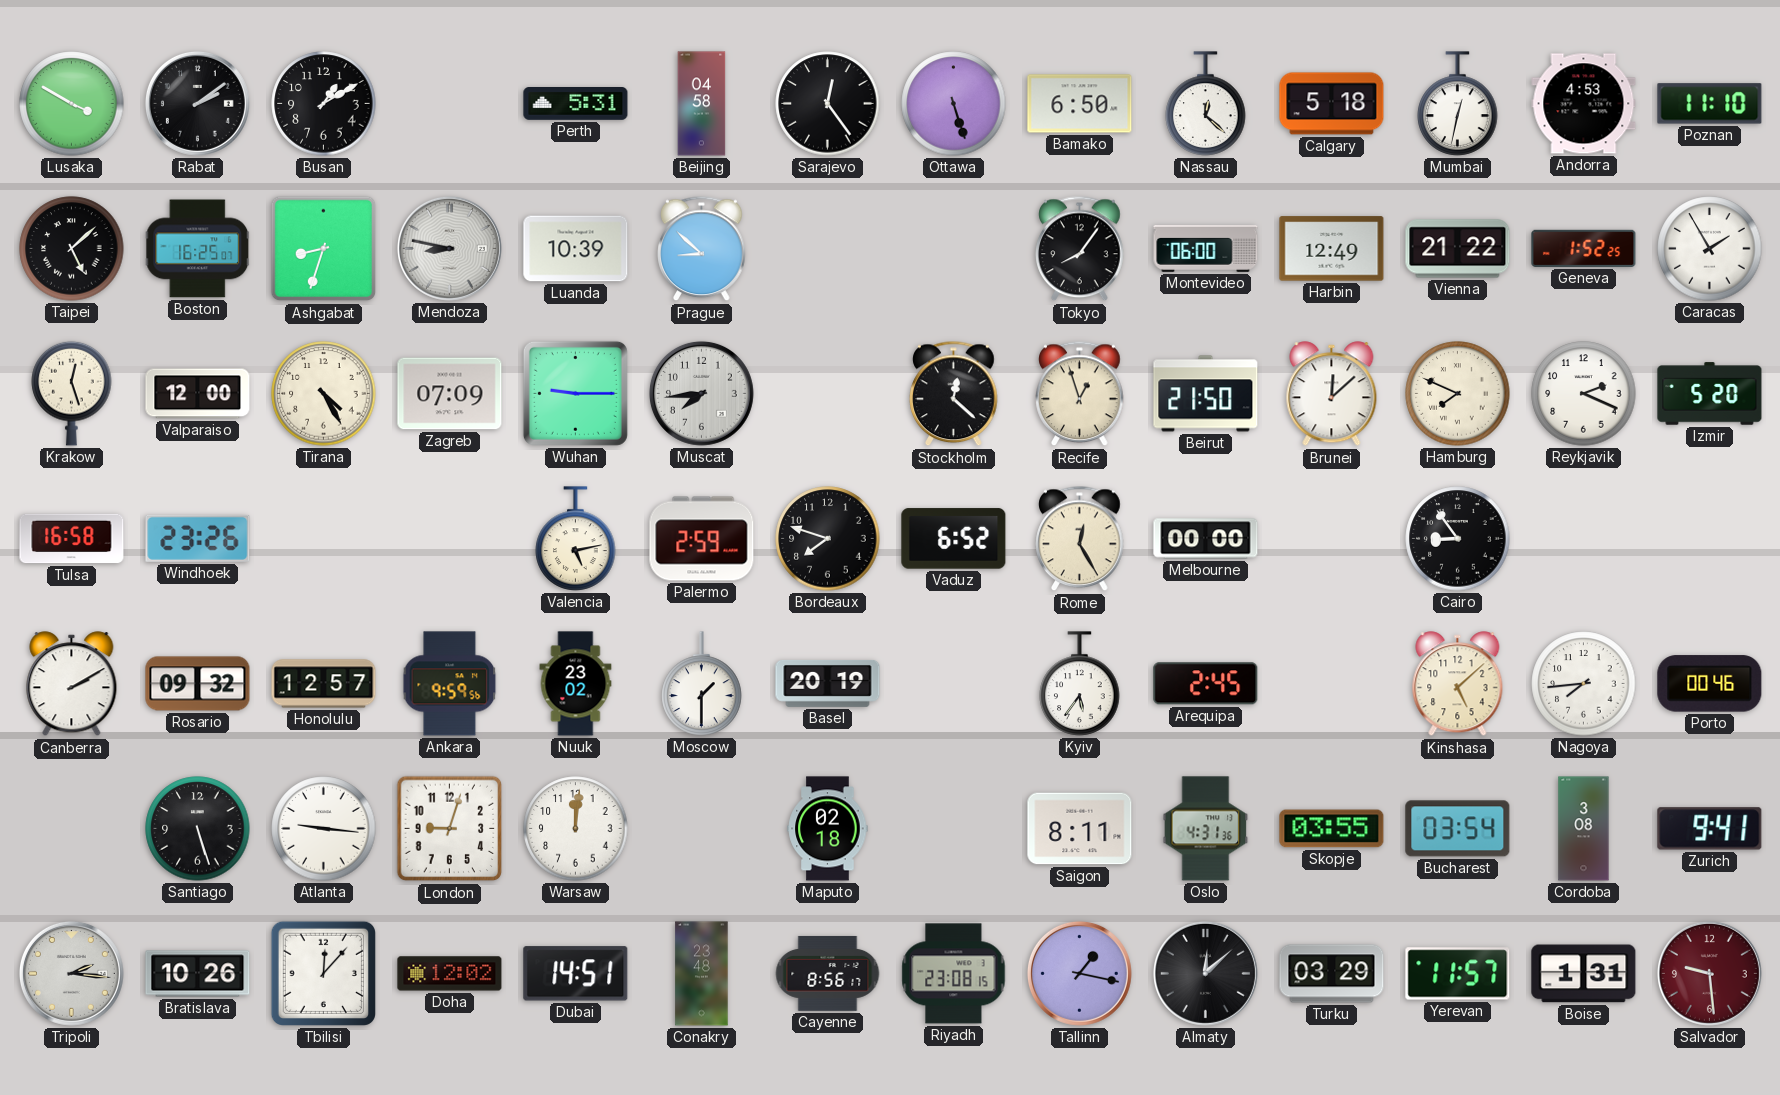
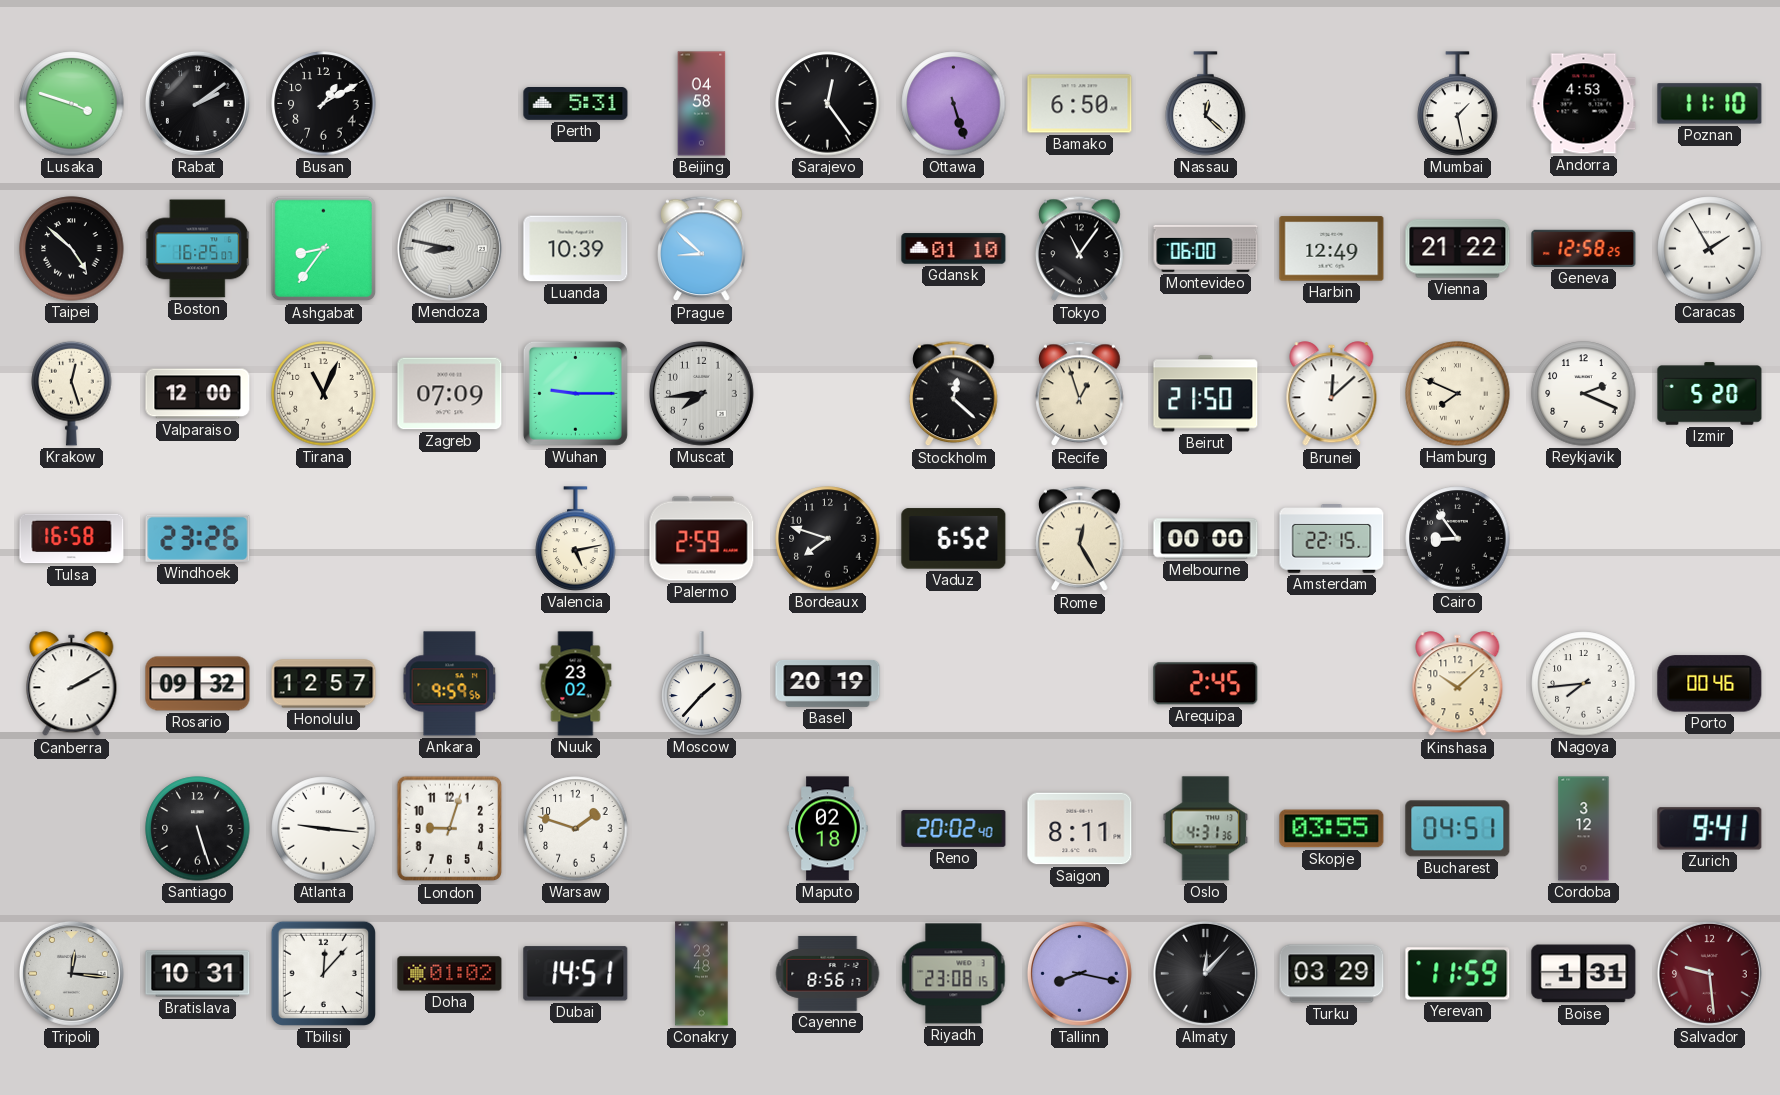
Lusaka: 3:50 -> 3:48
Calgary: 5:18 -> none
Mumbai: 12:32 -> 1:28
Taipei: 5:08 -> 4:52
Ashgabat: 8:33 -> 8:36
Gdansk: none -> 01:10
Tokyo: 8:06 -> 11:06
Geneva: 1:52 -> 12:58
Tirana: 4:25 -> 11:04
Amsterdam: none -> 22:15
Moscow: 1:30 -> 1:37
Kyiv: 5:36 -> none
Kinshasa: 5:08 -> 10:08
Warsaw: 12:01 -> 1:48
Reno: none -> 20:02
Bucharest: 03:54 -> 04:51
Cordoba: 3:08 -> 3:12
Tripoli: 2:16 -> 12:16
Bratislava: 10:26 -> 10:31
Doha: 12:02 -> 01:02
Tallinn: 1:17 -> 8:17
Almaty: 12:08 -> 12:07
Yerevan: 11:57 -> 11:59
